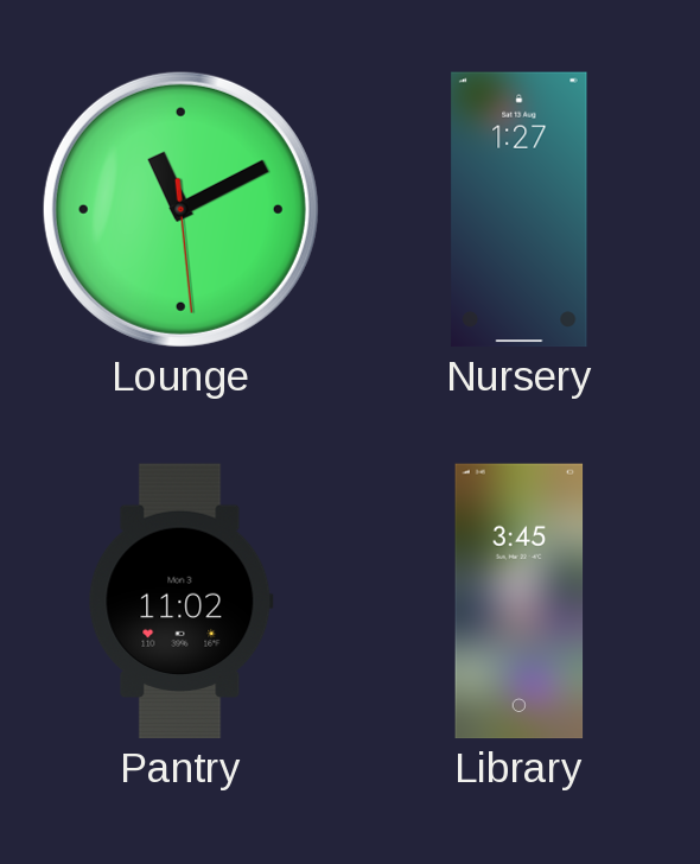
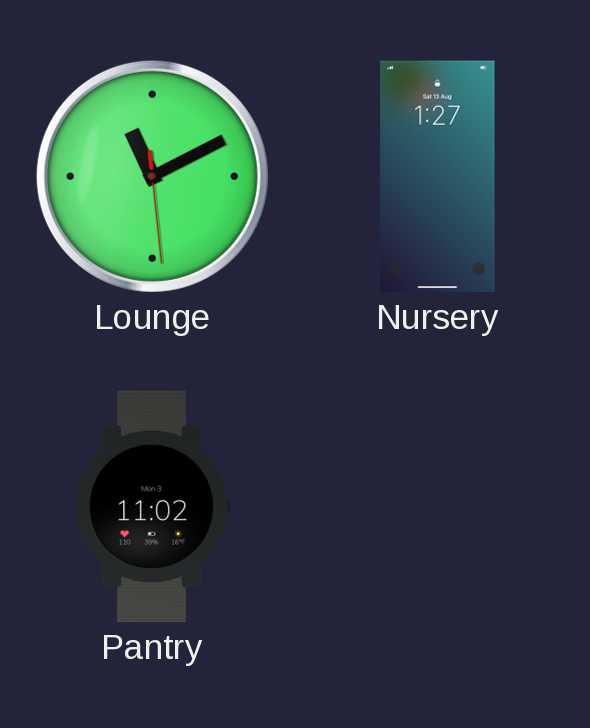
Library: 3:45 -> none
